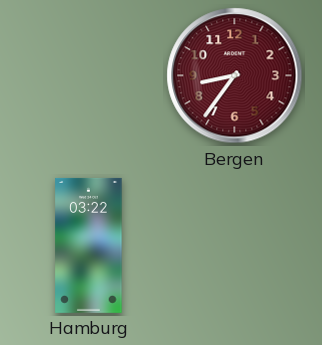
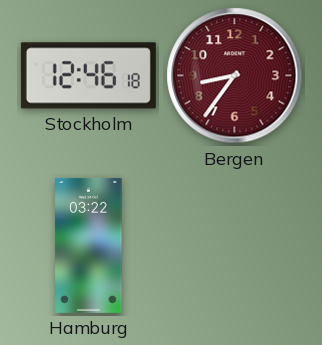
Stockholm: none -> 12:46
